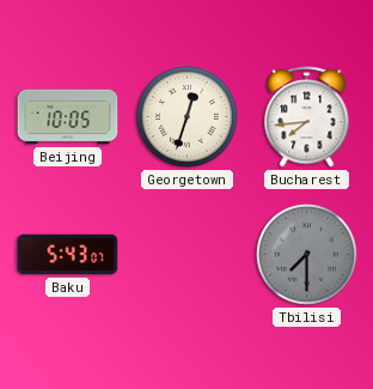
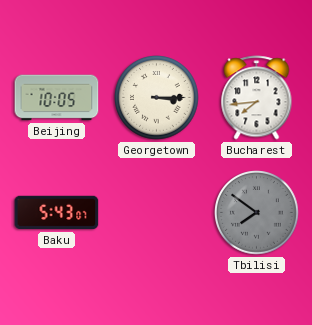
Georgetown: 12:33 -> 3:15
Tbilisi: 7:30 -> 7:51
